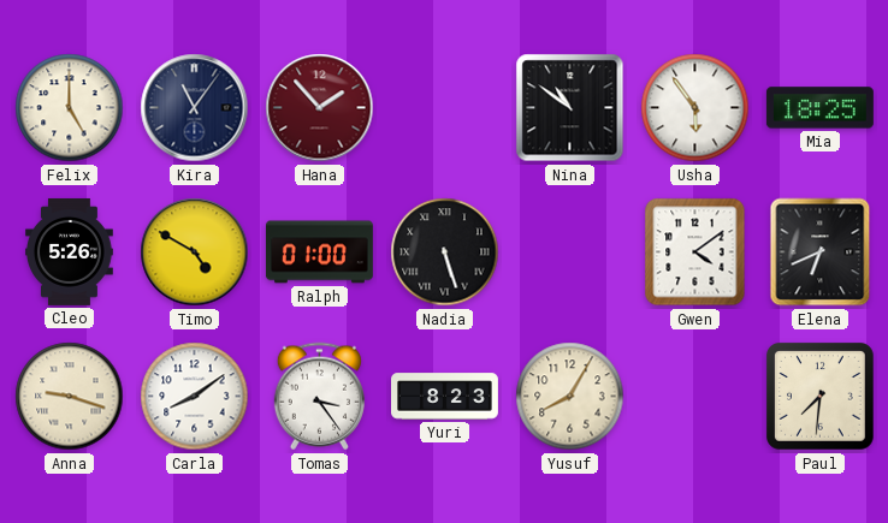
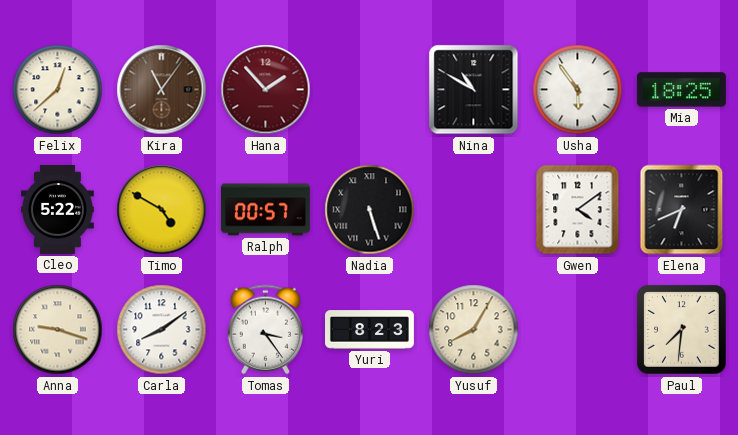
Felix: 5:00 -> 12:38
Kira dial: navy -> brown
Nina: 10:51 -> 10:50
Cleo: 5:26 -> 5:22
Ralph: 01:00 -> 00:57
